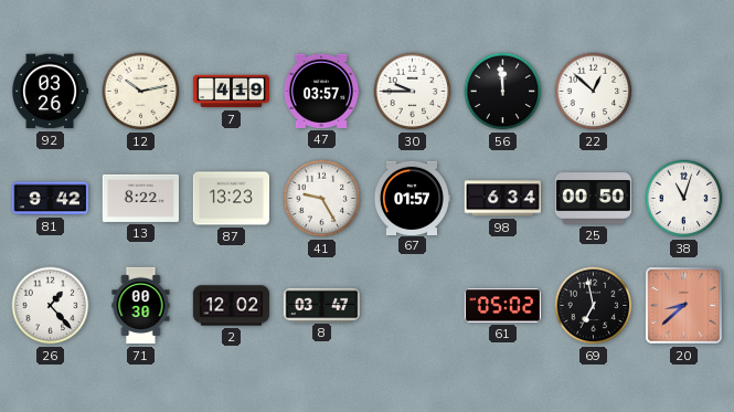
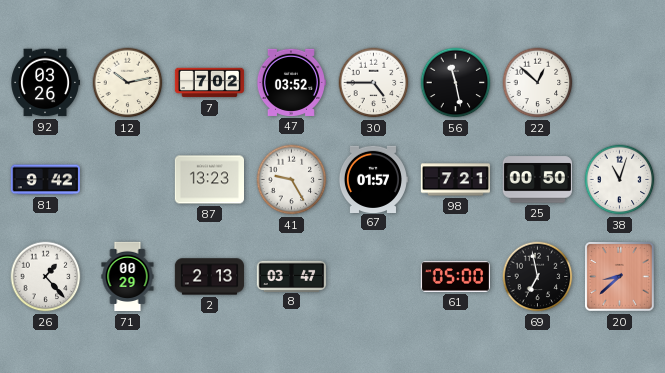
7: 4:19 -> 7:02
47: 03:57 -> 03:52
30: 9:45 -> 4:45
56: 11:59 -> 11:28
13: 8:22 -> none
98: 6:34 -> 7:21
71: 00:30 -> 00:29
2: 12:02 -> 2:13
61: 05:02 -> 05:00
